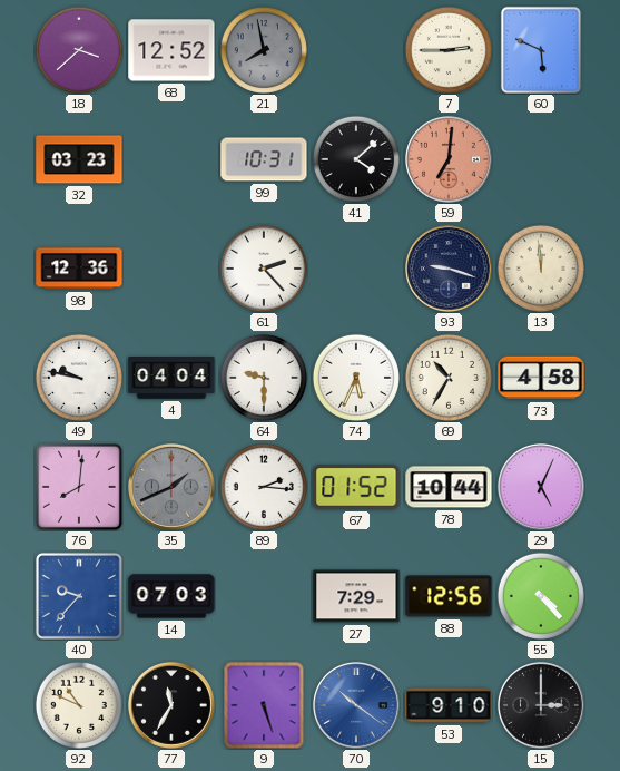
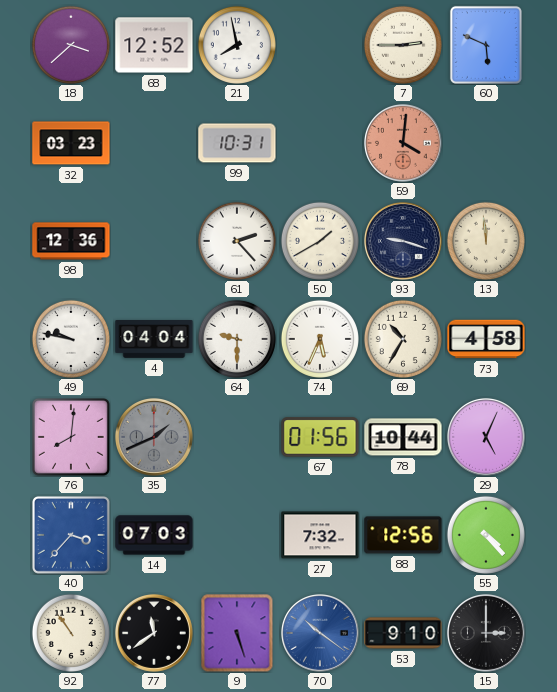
21 dial: grey -> white
41: 4:08 -> none
59: 7:01 -> 4:01
50: none -> 1:40
89: 2:16 -> none
67: 01:52 -> 01:56
40: 9:37 -> 3:37
27: 7:29 -> 7:32
92: 10:49 -> 10:54
77: 11:35 -> 11:39
